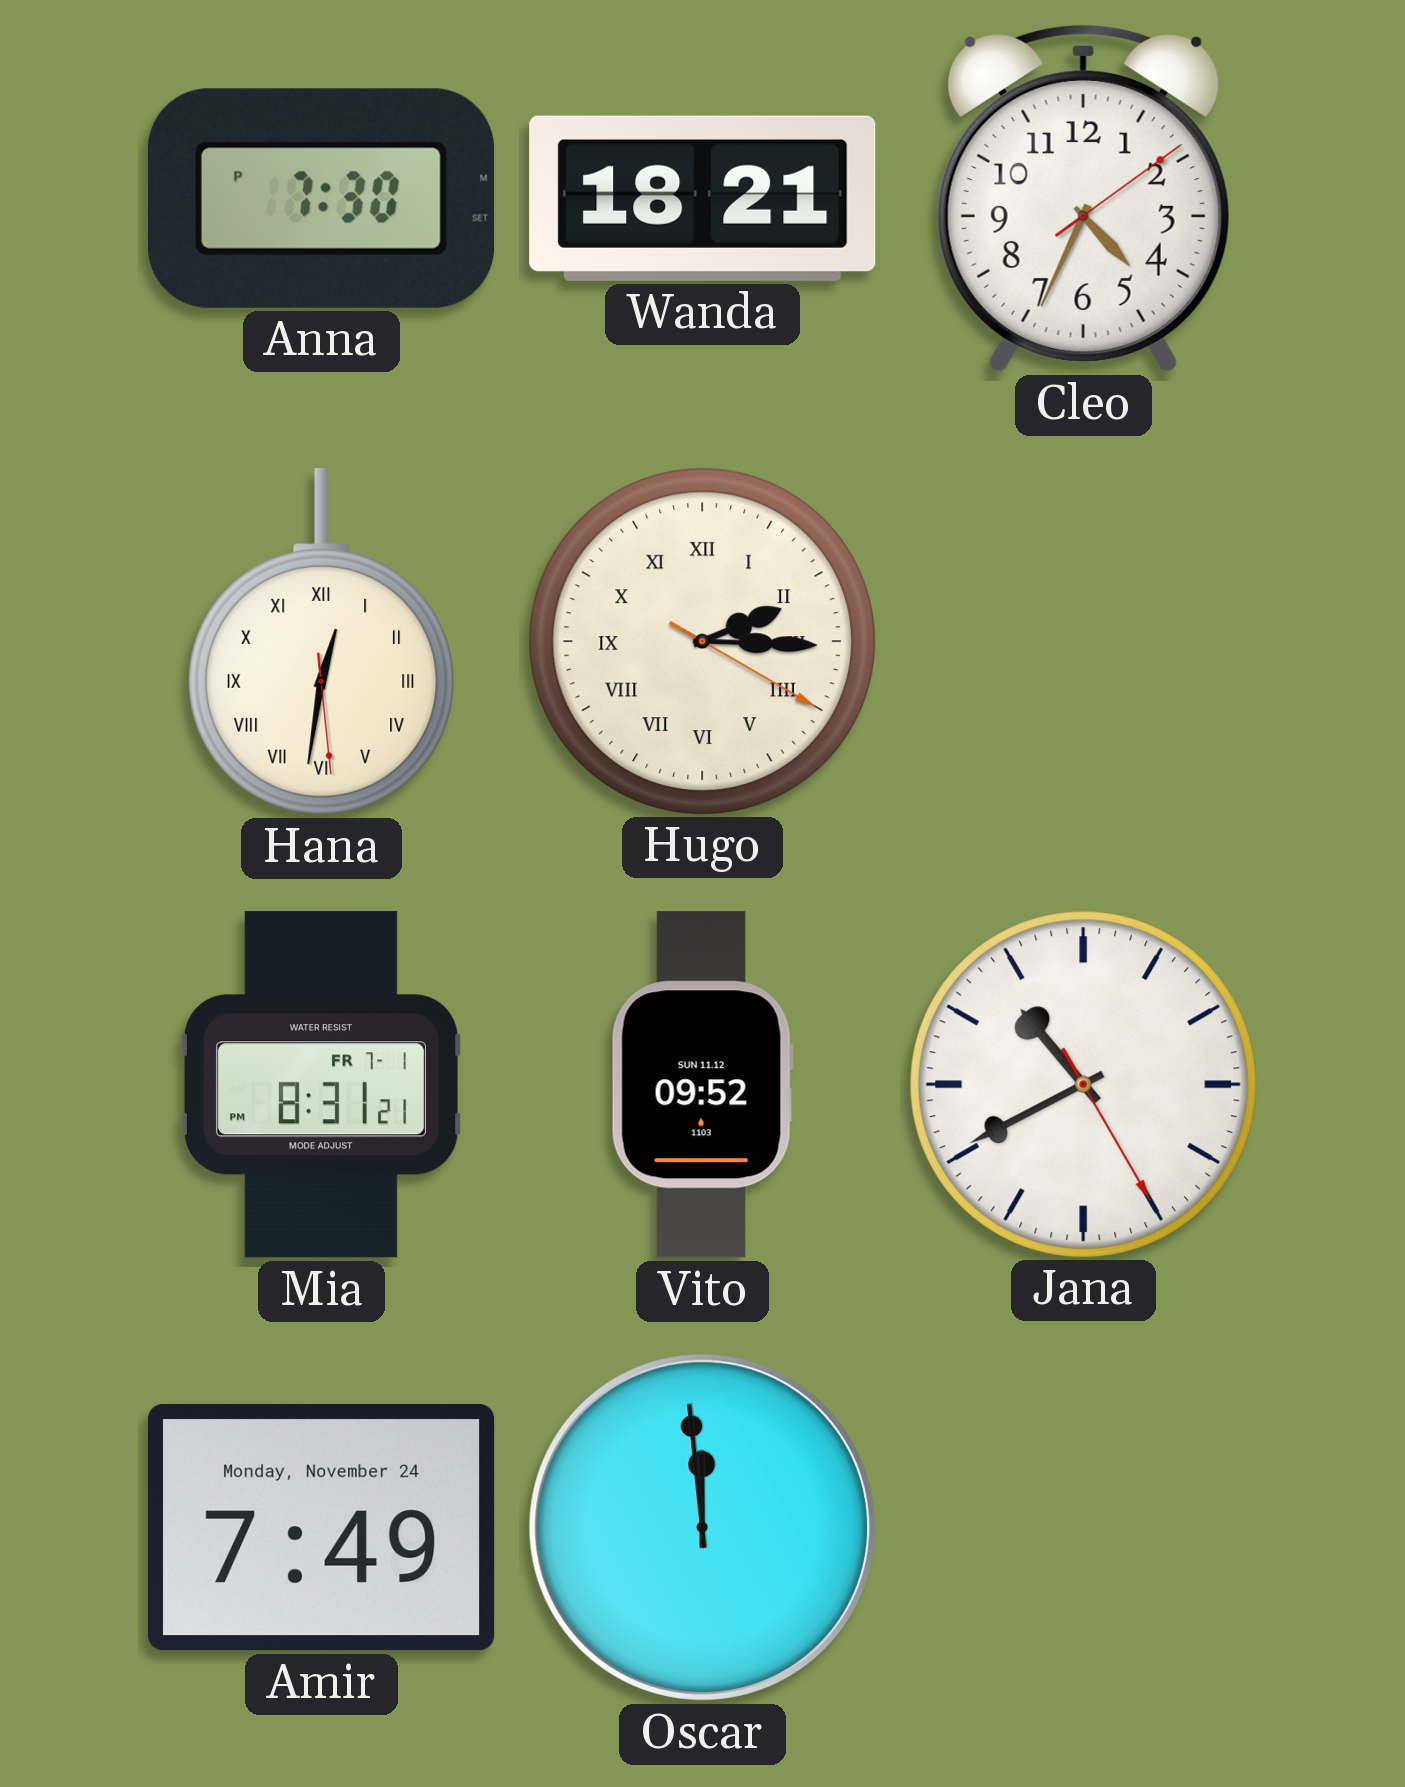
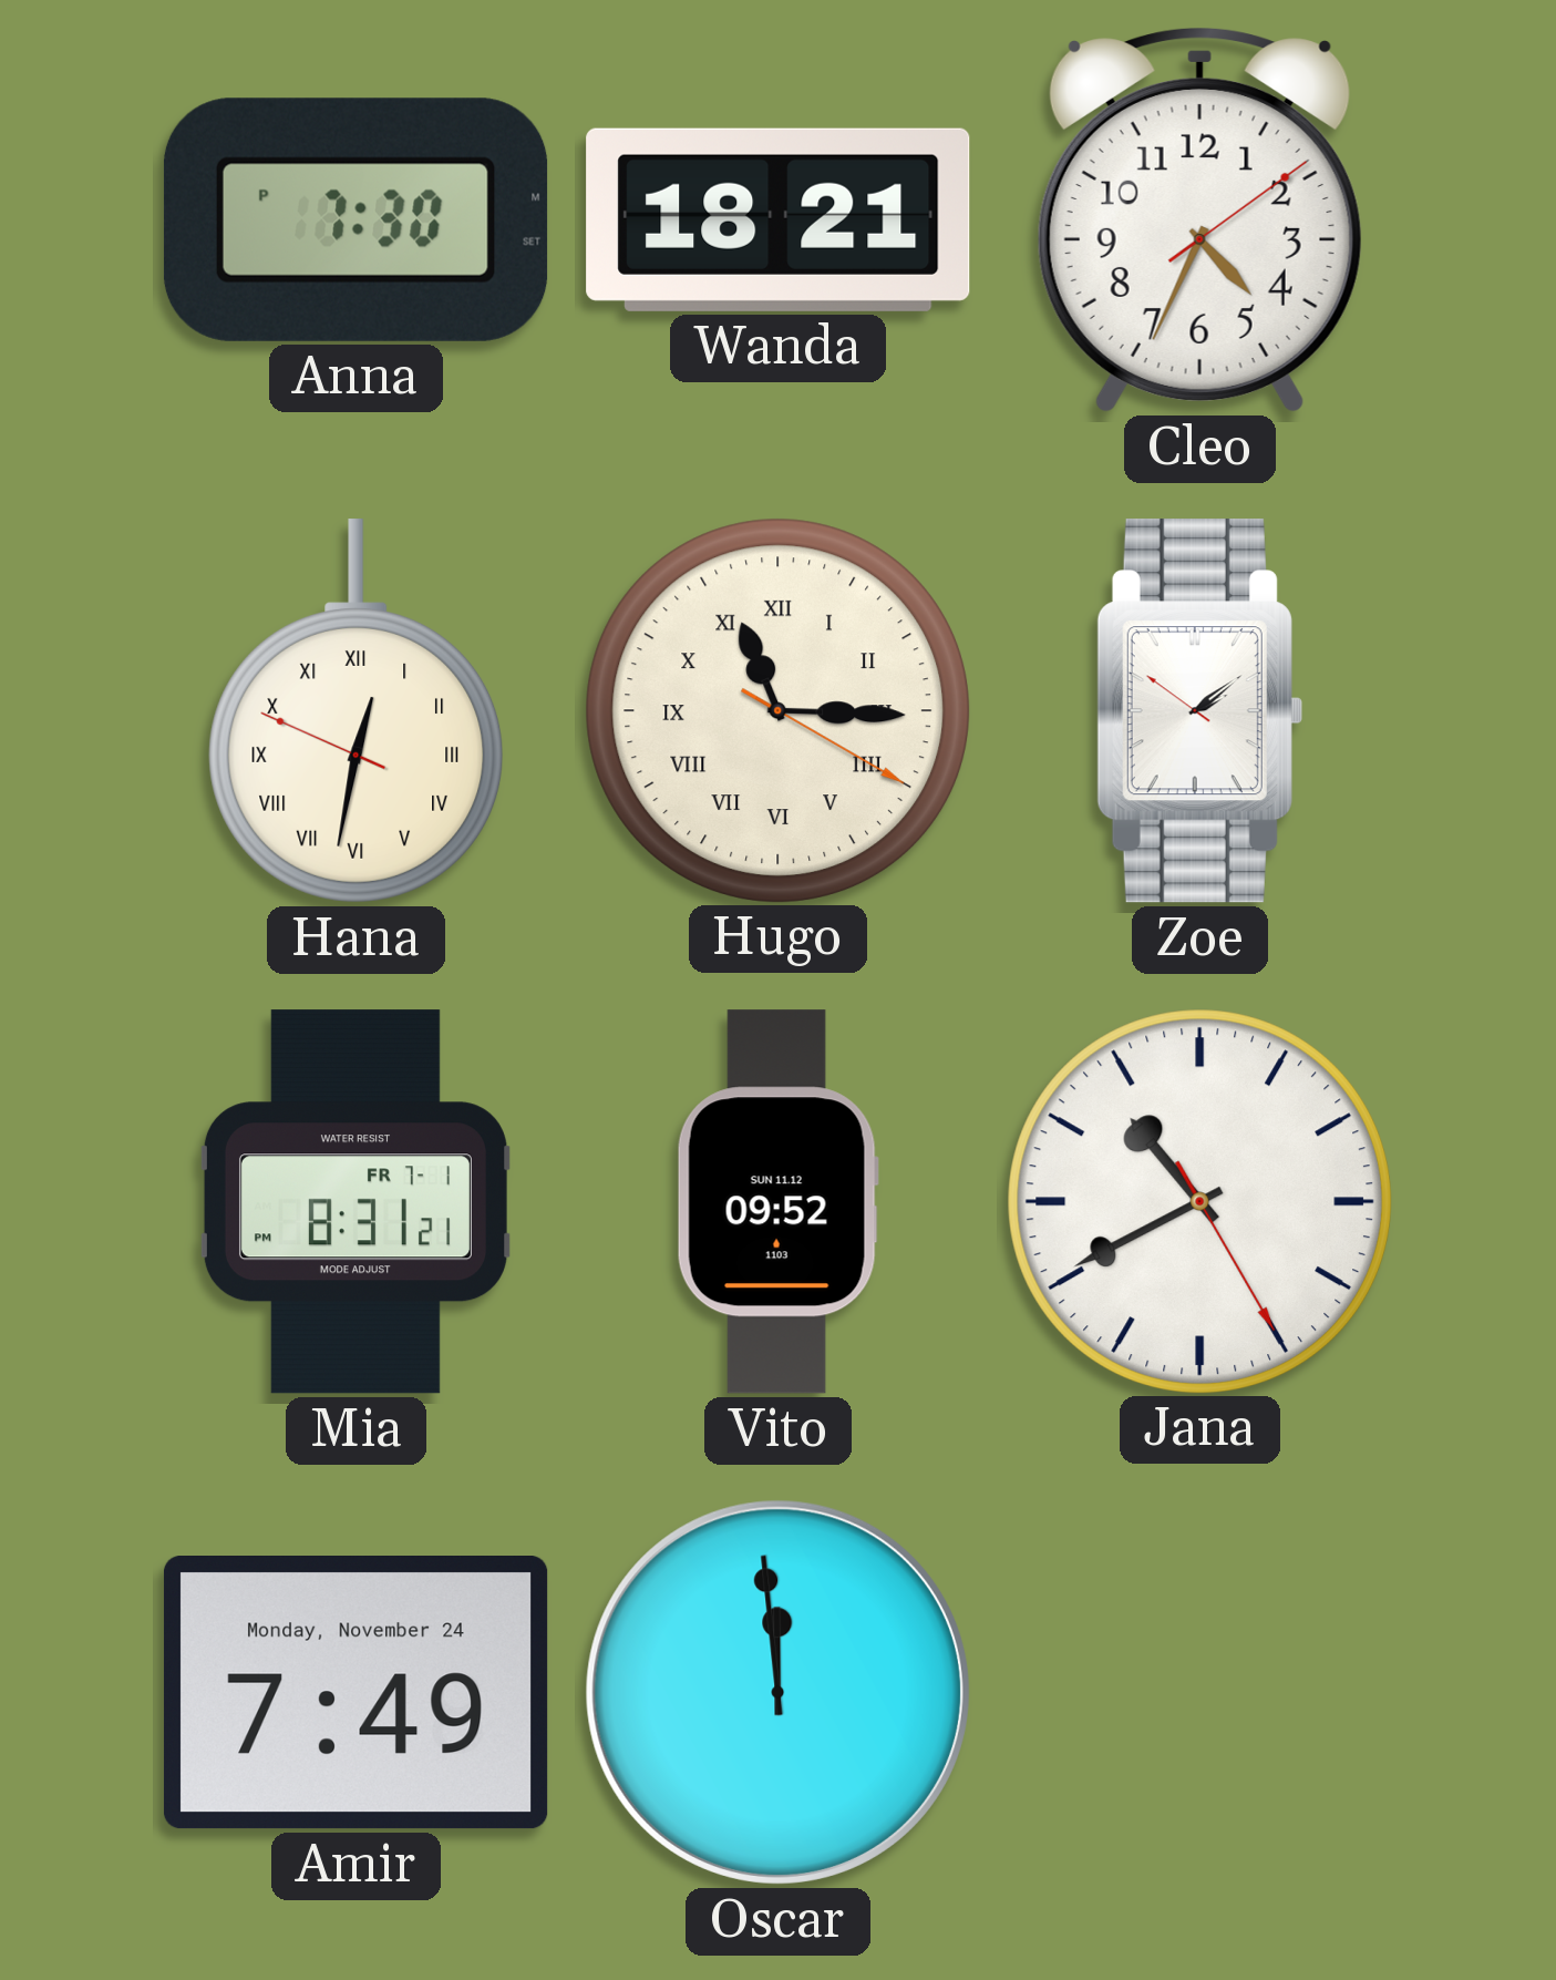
Hana: 12:31:29 -> 12:31:49
Hugo: 2:15 -> 11:15
Zoe: none -> 2:08
